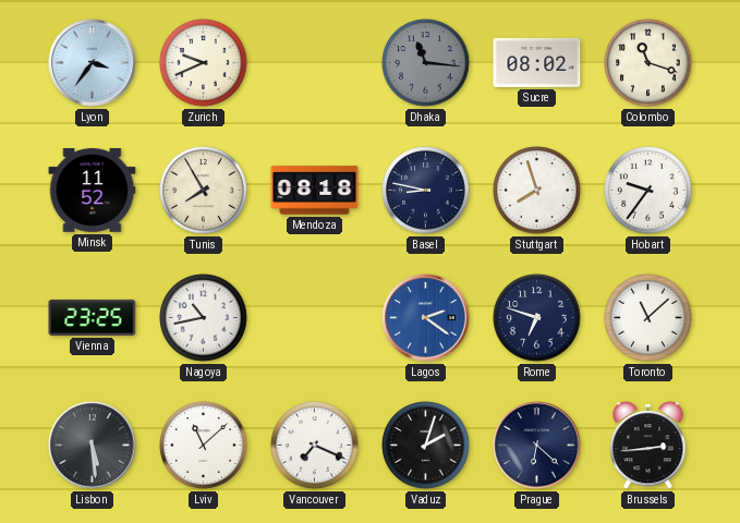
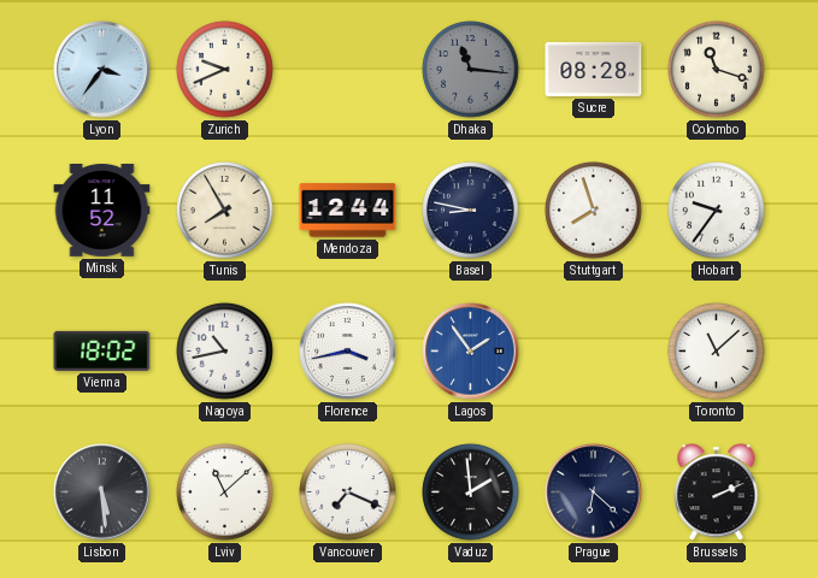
Sucre: 08:02 -> 08:28
Mendoza: 08:18 -> 12:44
Vienna: 23:25 -> 18:02
Florence: none -> 3:43
Lagos: 2:21 -> 1:54
Rome: 6:48 -> none
Vaduz: 2:03 -> 1:59
Brussels: 2:44 -> 2:11
